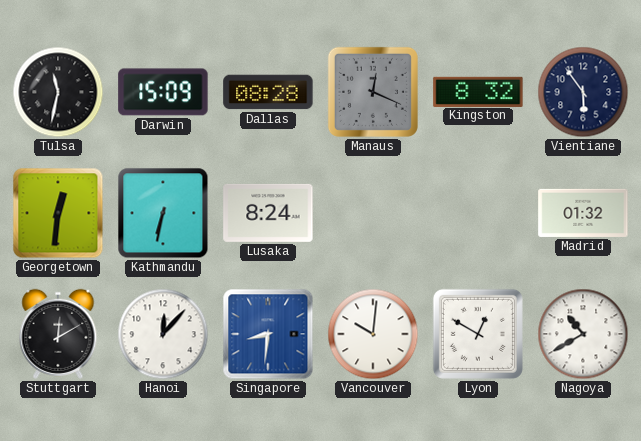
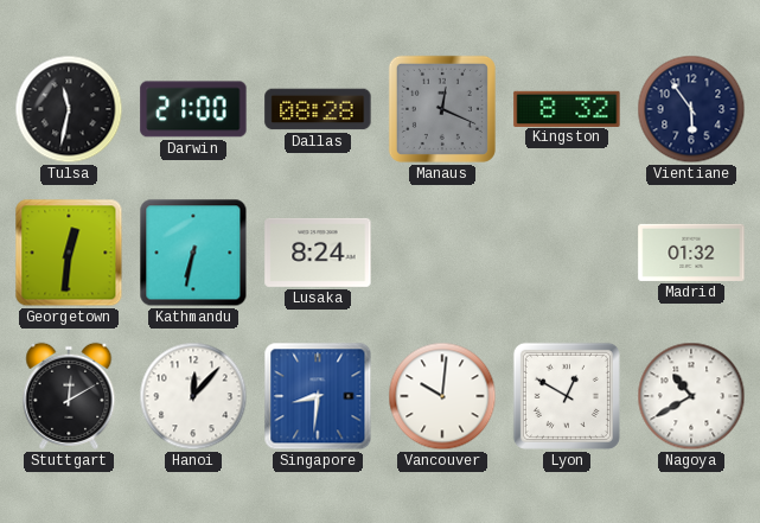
Darwin: 15:09 -> 21:00
